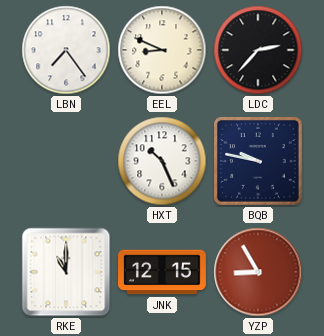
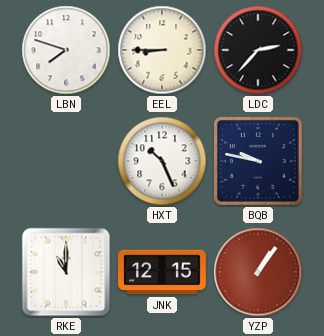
LBN: 7:24 -> 7:48
EEL: 8:49 -> 8:45
YZP: 8:55 -> 1:06
